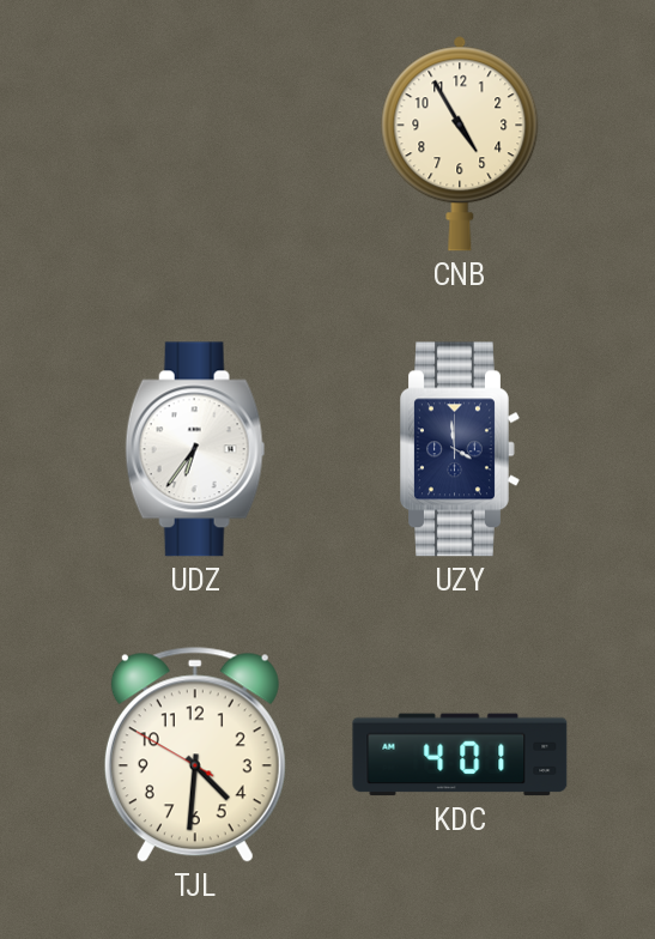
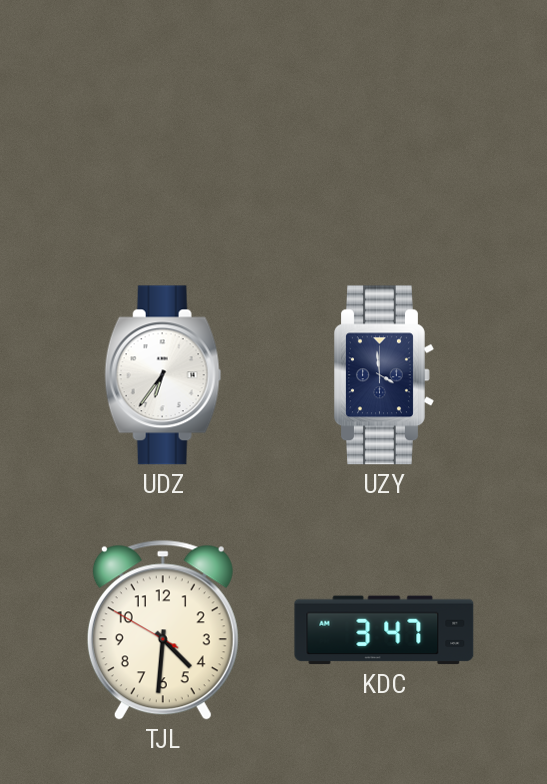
CNB: 4:55 -> none
KDC: 4:01 -> 3:47
